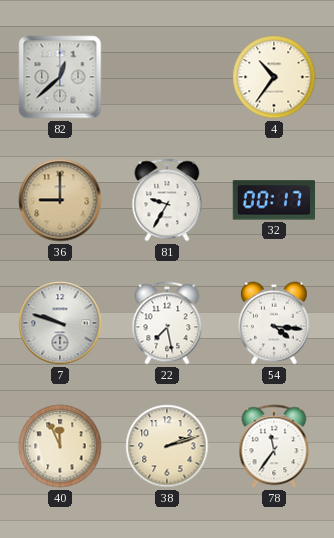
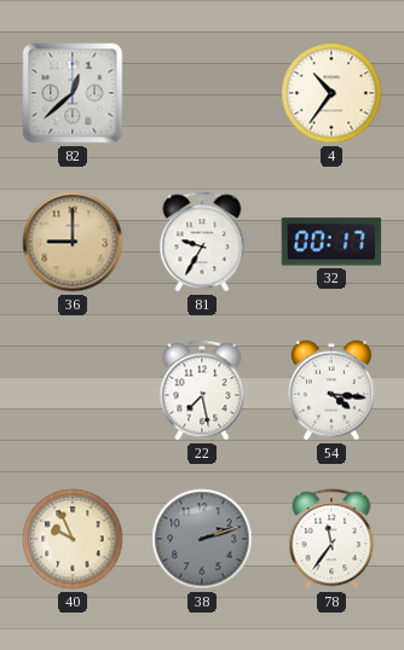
7: 9:48 -> none
40: 11:56 -> 9:56
38 dial: cream -> grey
